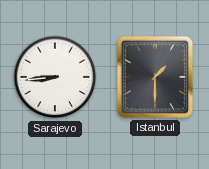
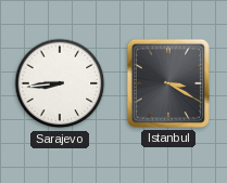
Istanbul: 1:30 -> 3:20
